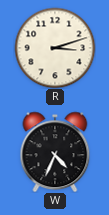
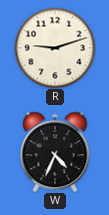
R: 3:12 -> 9:12
